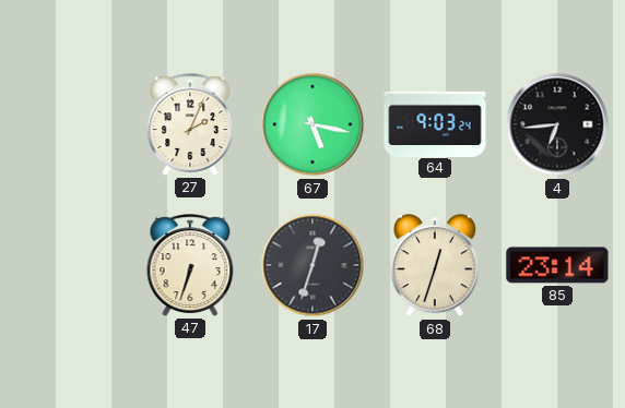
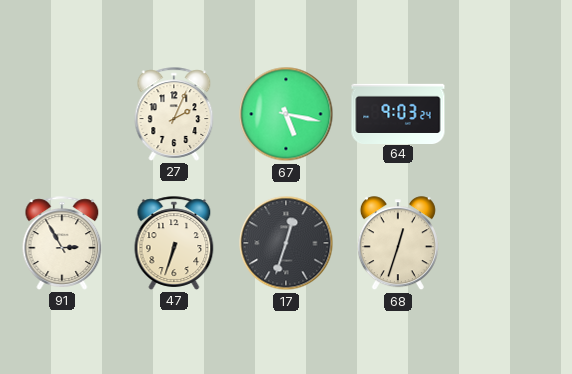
4: 6:44 -> none
91: none -> 2:55
85: 23:14 -> none
